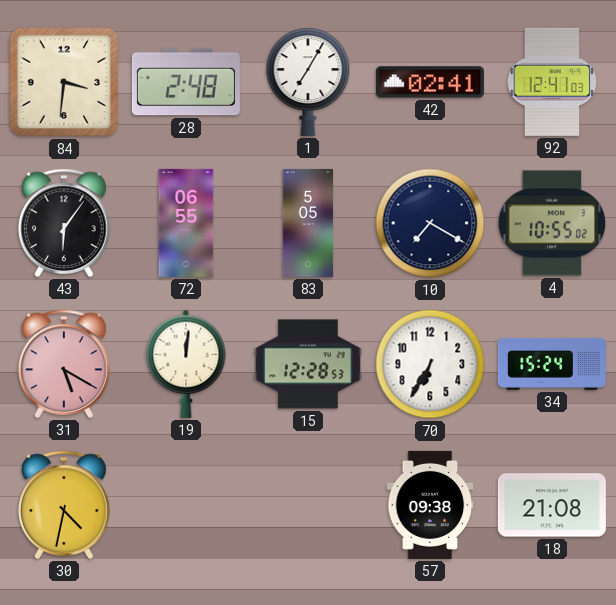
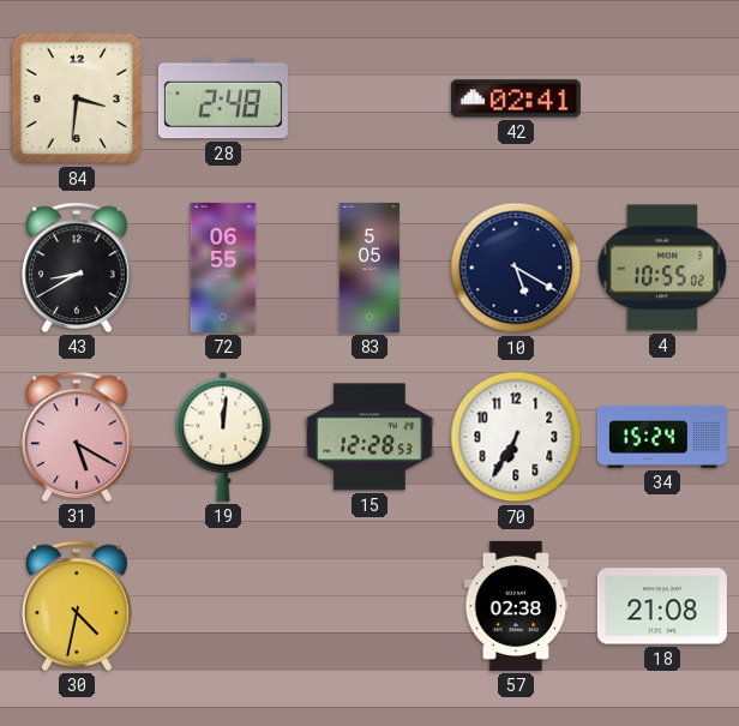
1: 7:05 -> none
92: 12:41 -> none
43: 6:06 -> 8:40
10: 7:20 -> 5:20
57: 09:38 -> 02:38
